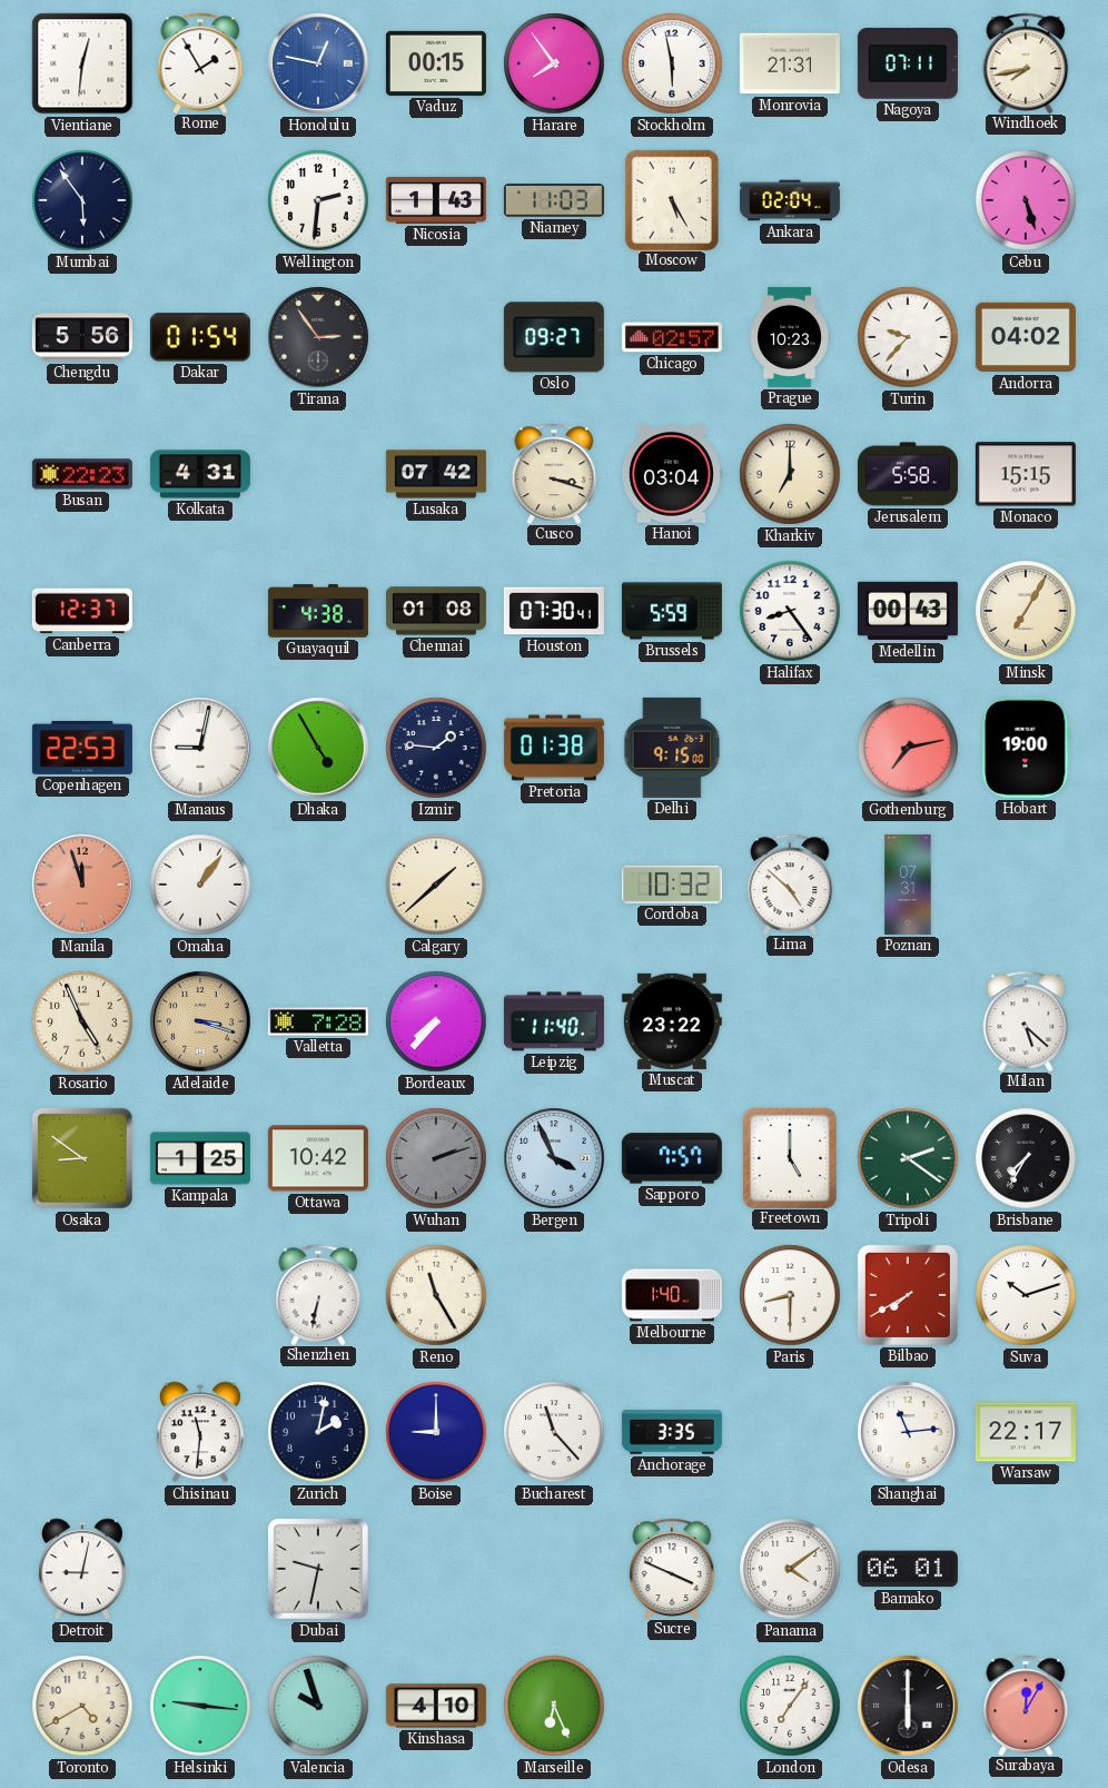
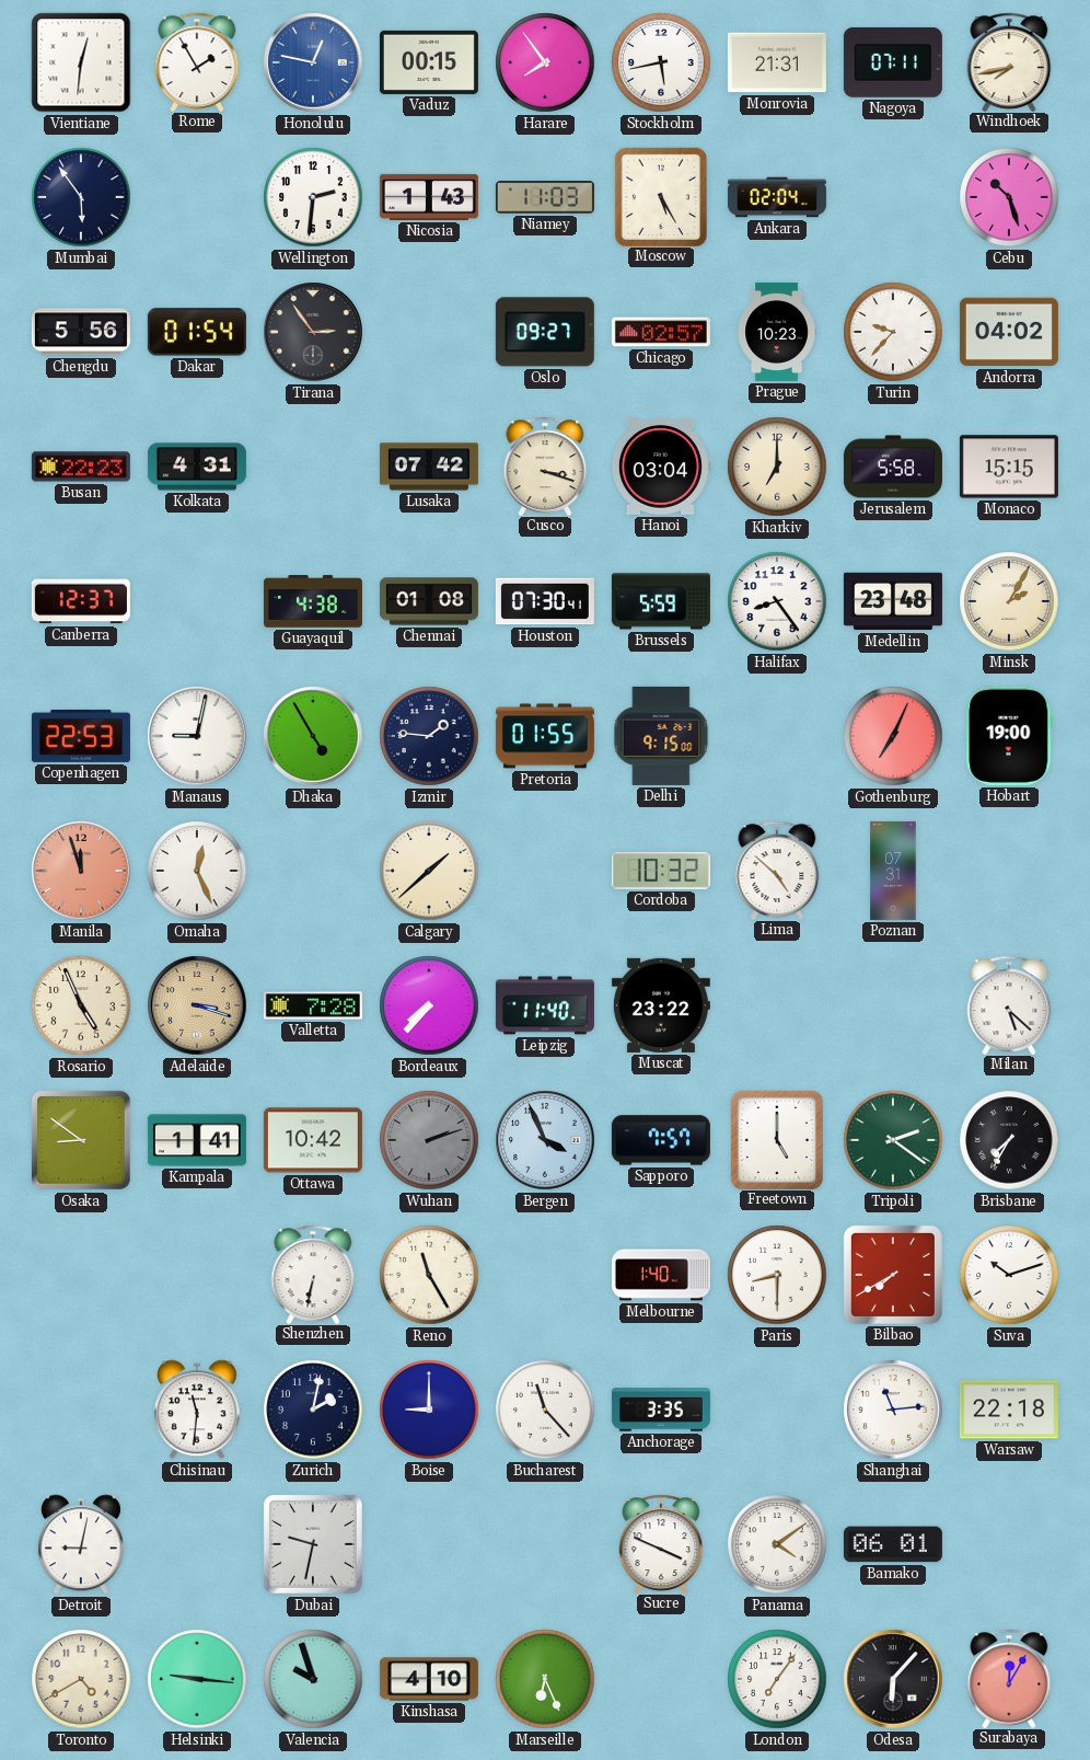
Stockholm: 5:58 -> 5:43
Cebu: 5:27 -> 10:27
Medellin: 00:43 -> 23:48
Minsk: 7:05 -> 2:05
Pretoria: 01:38 -> 01:55
Gothenburg: 7:13 -> 7:04
Omaha: 1:06 -> 12:26
Kampala: 1:25 -> 1:41
Warsaw: 22:17 -> 22:18
Odesa: 6:00 -> 6:07
